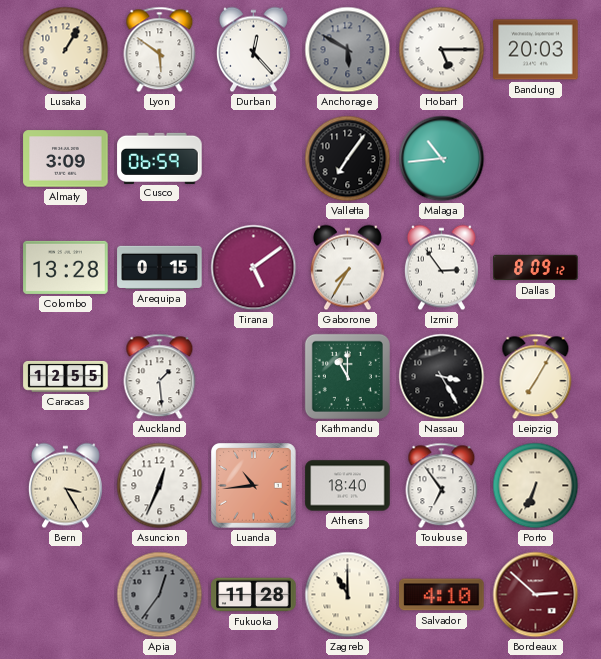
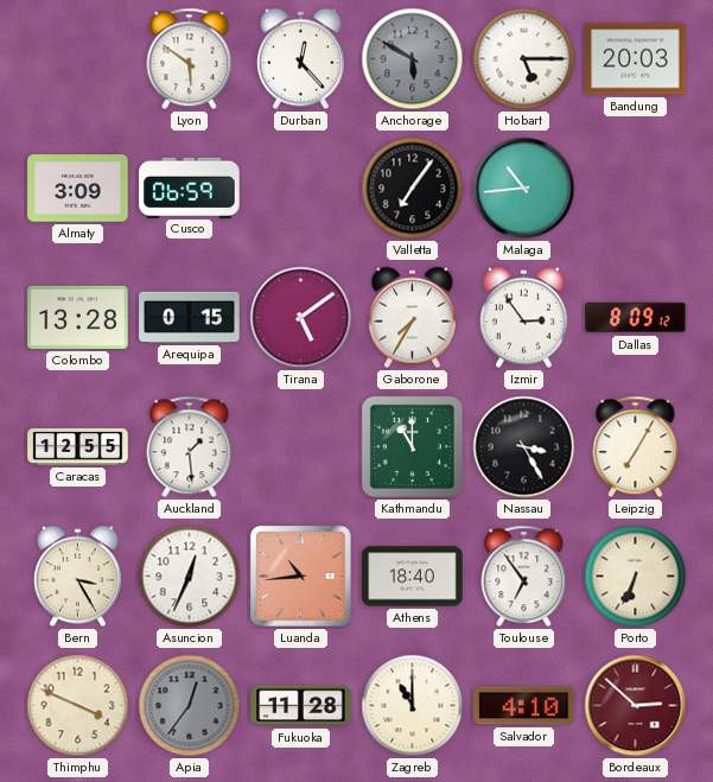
Lusaka: 1:05 -> none
Thimphu: none -> 3:49
